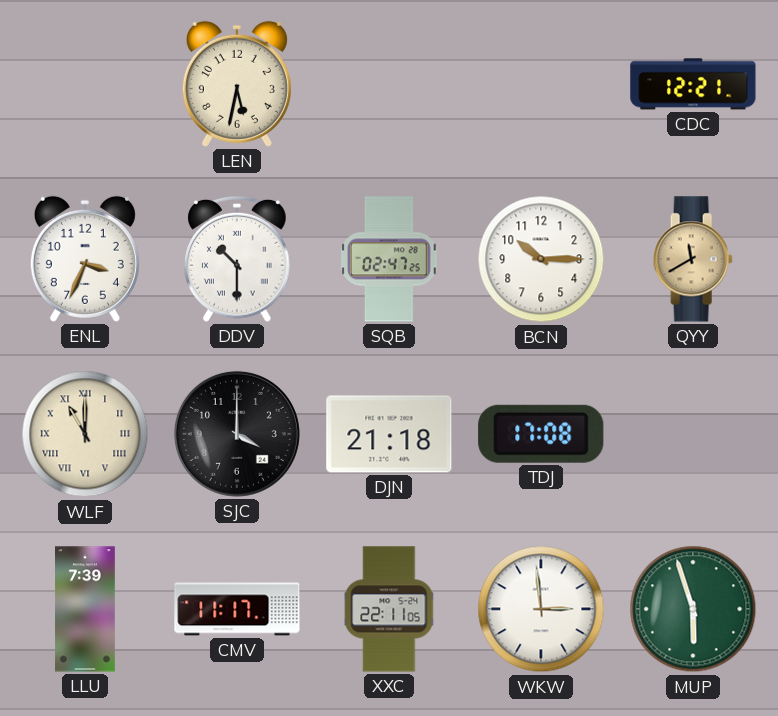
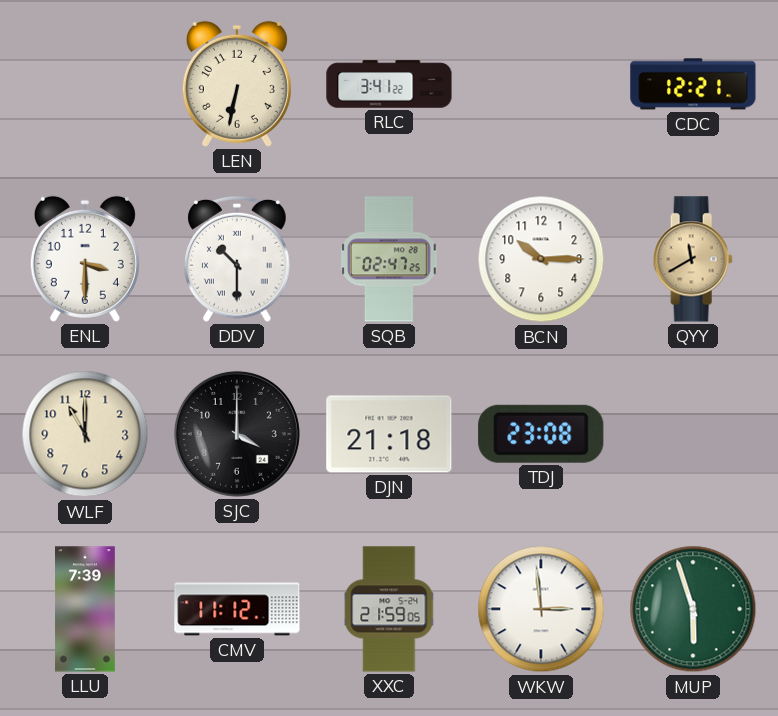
LEN: 5:32 -> 6:32
RLC: none -> 3:41
ENL: 3:34 -> 3:30
WLF numerals: Roman -> Arabic
TDJ: 17:08 -> 23:08
CMV: 11:17 -> 11:12
XXC: 22:11 -> 21:59
